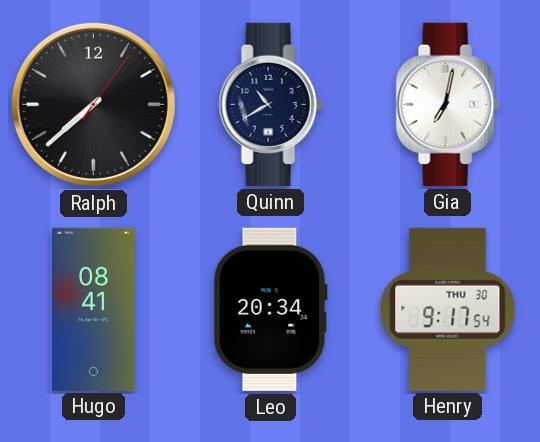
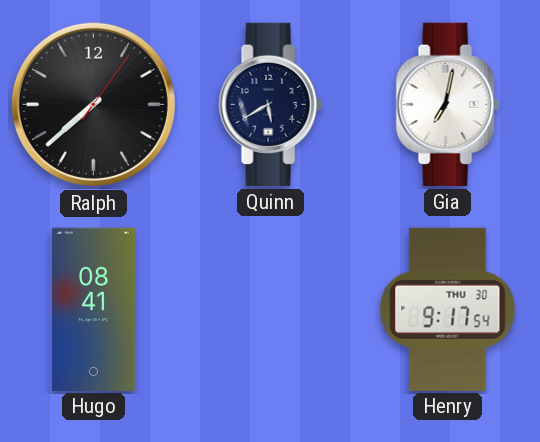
Quinn: 10:40 -> 5:40
Leo: 20:34 -> none
